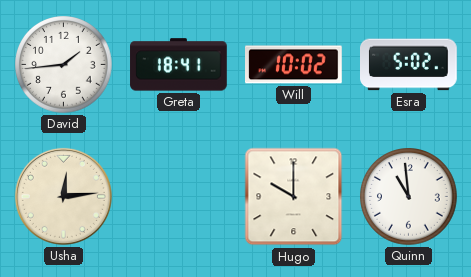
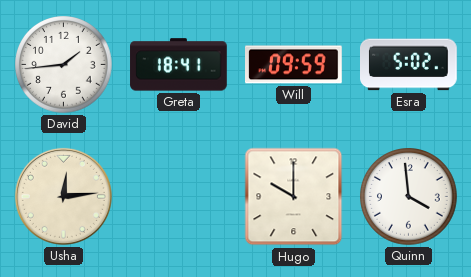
Will: 10:02 -> 09:59
Quinn: 10:59 -> 3:59
